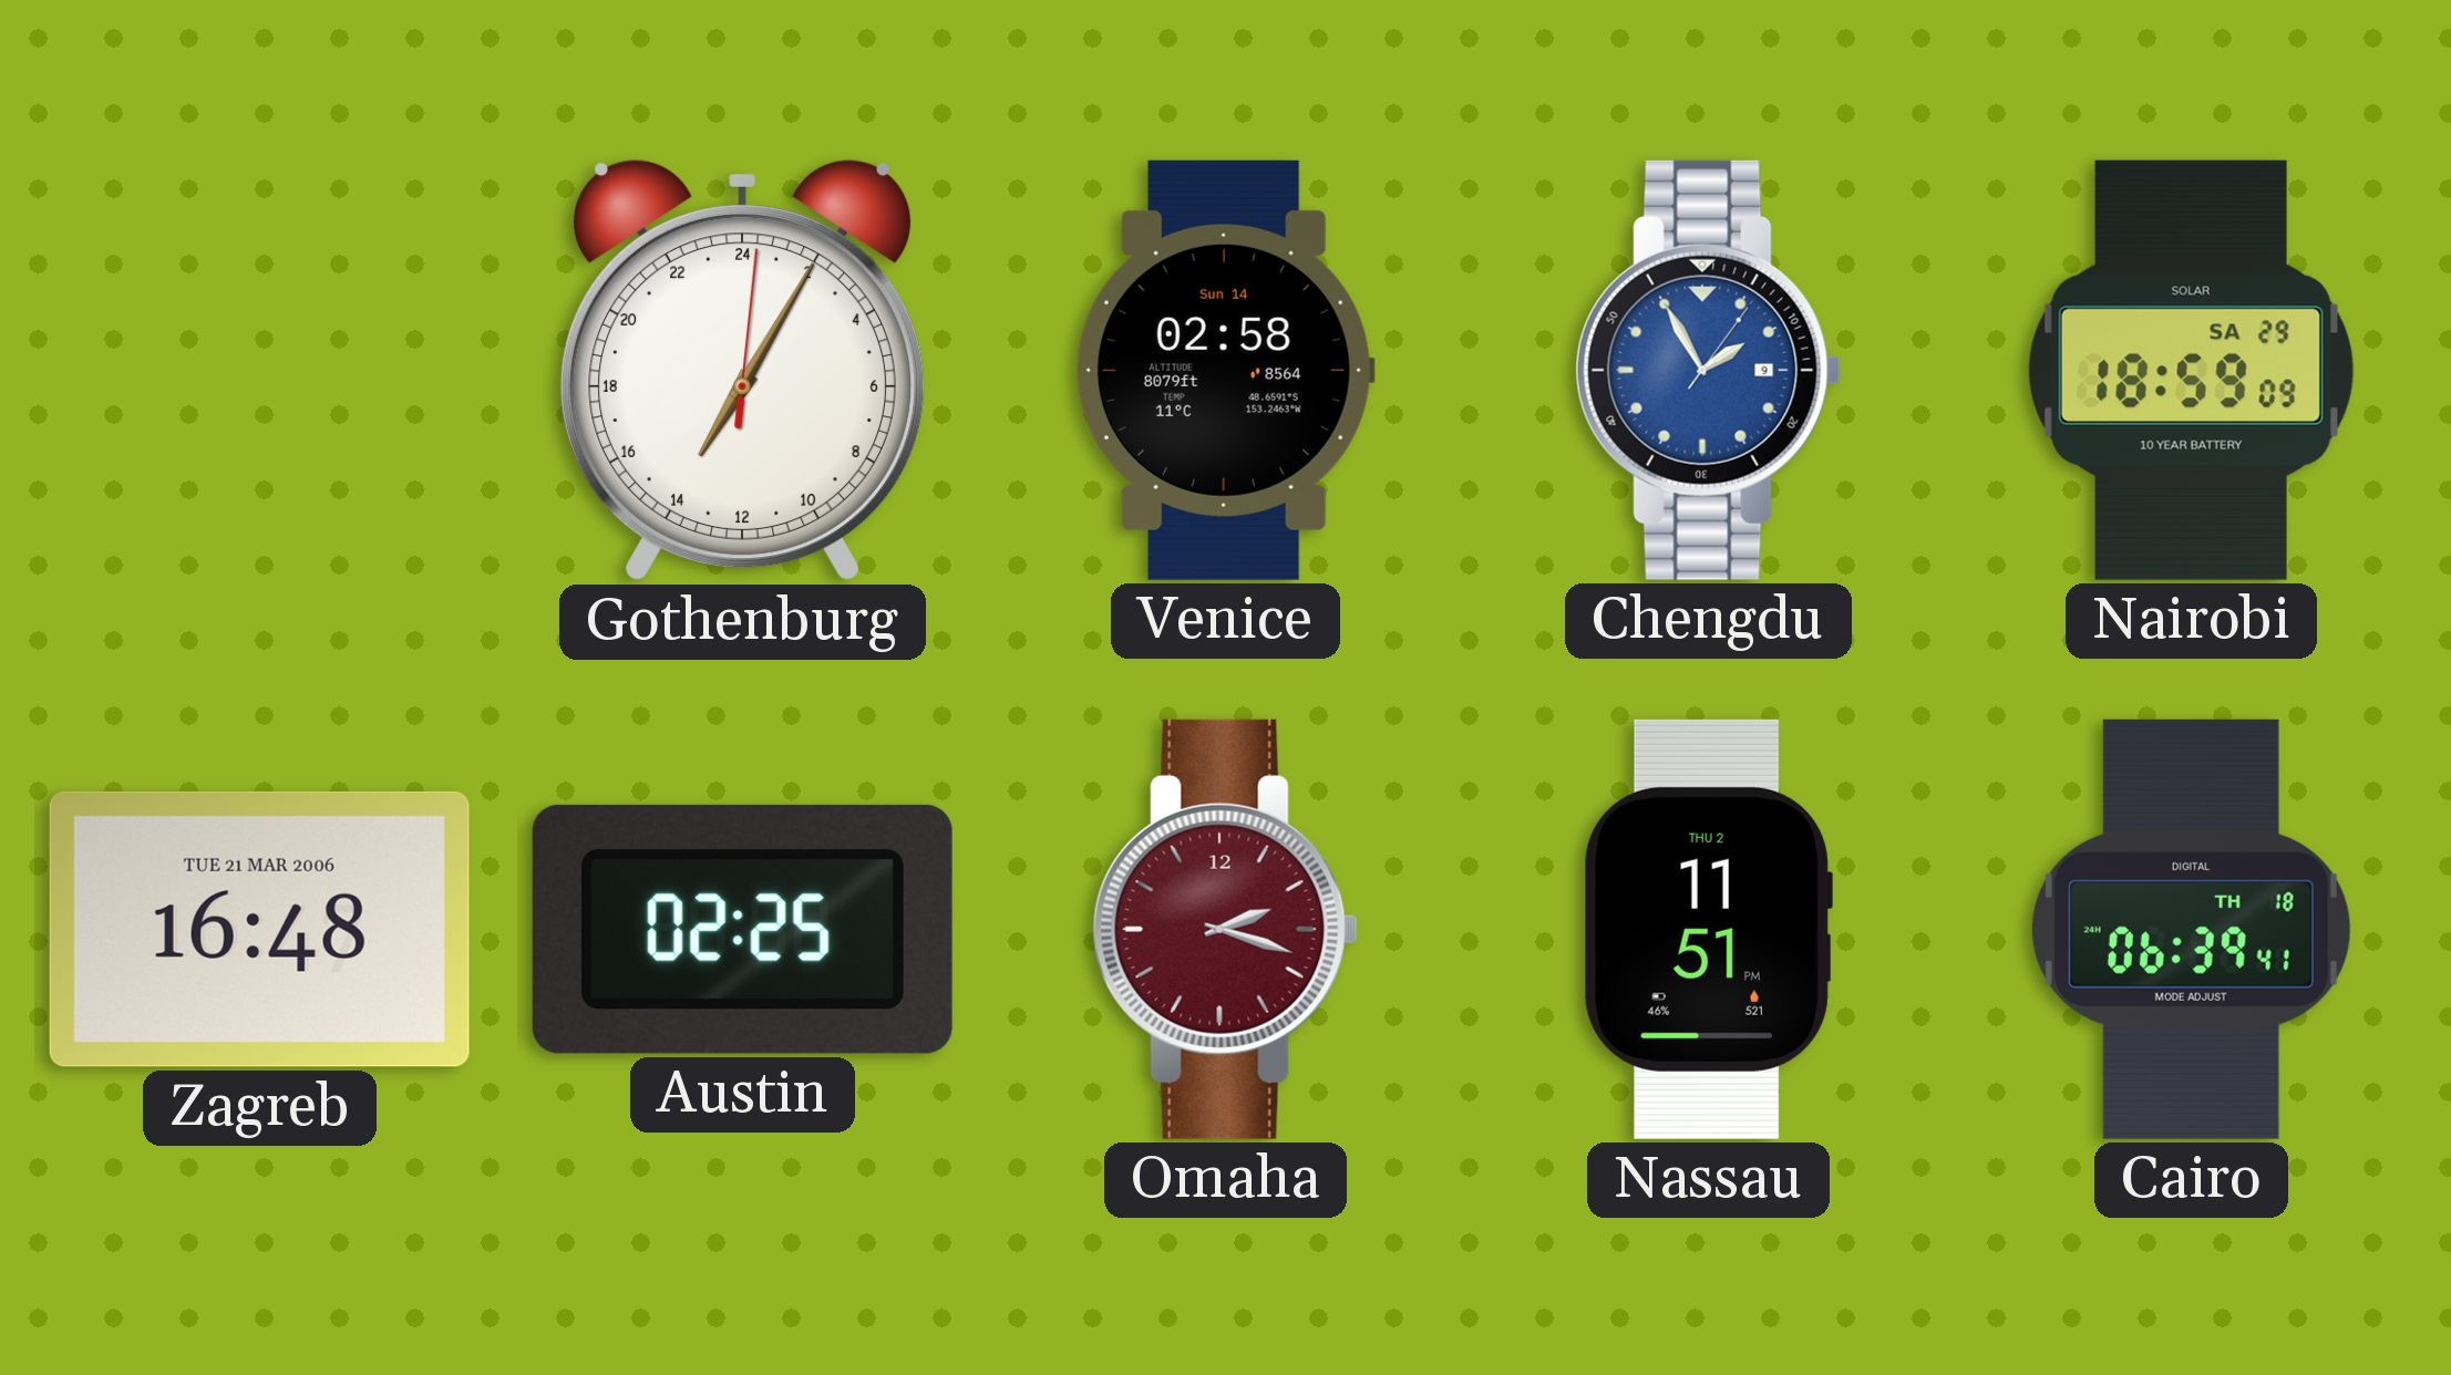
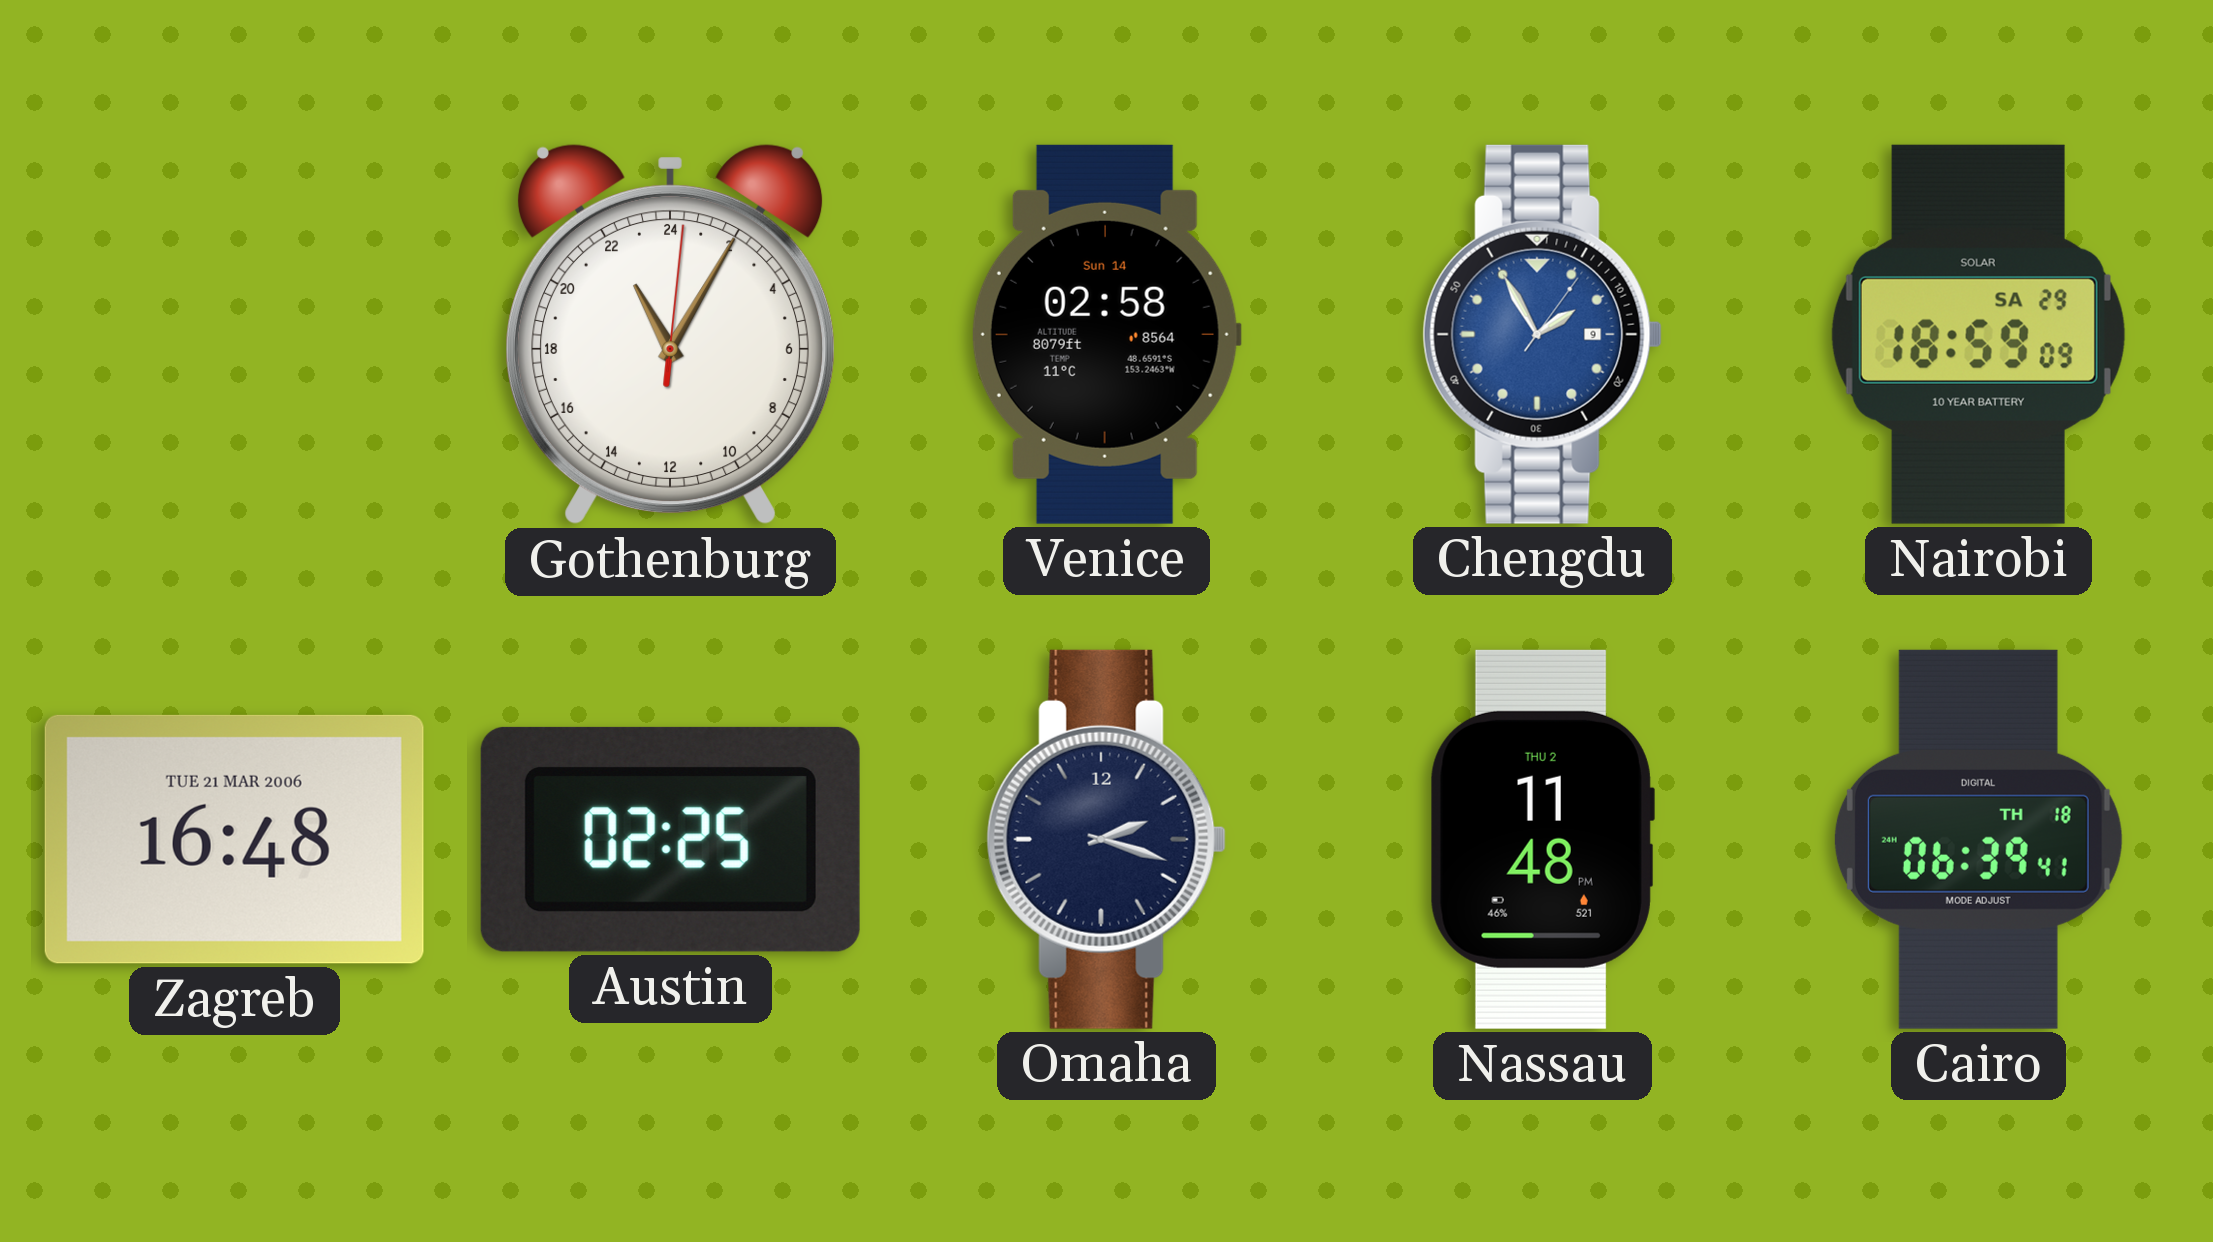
Gothenburg: 14:05 -> 22:05
Omaha dial: burgundy -> navy
Nassau: 11:51 -> 11:48
